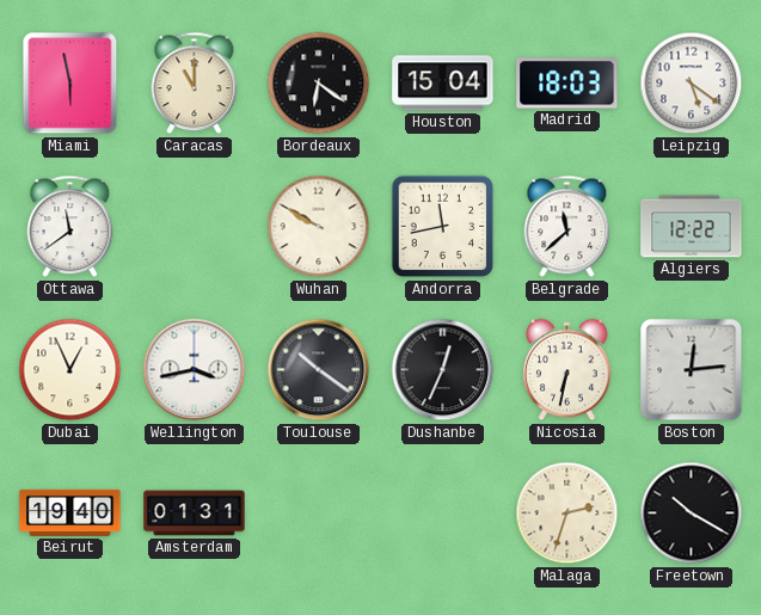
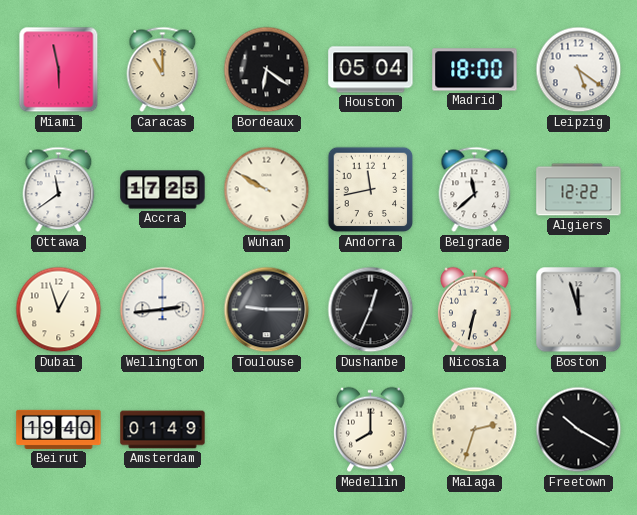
Houston: 15:04 -> 05:04
Madrid: 18:03 -> 18:00
Accra: none -> 17:25
Dubai: 12:56 -> 12:57
Wellington: 3:43 -> 2:44
Toulouse: 10:21 -> 9:15
Boston: 12:14 -> 11:57
Amsterdam: 01:31 -> 01:49
Medellin: none -> 8:00
